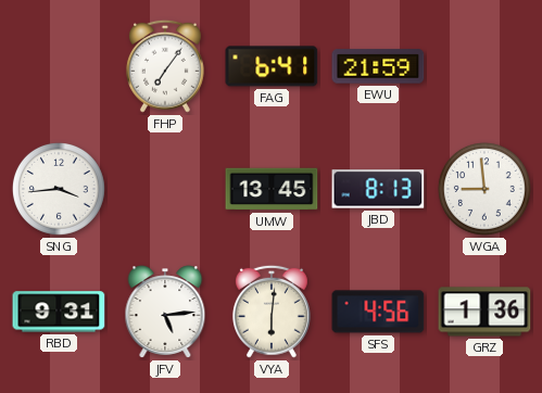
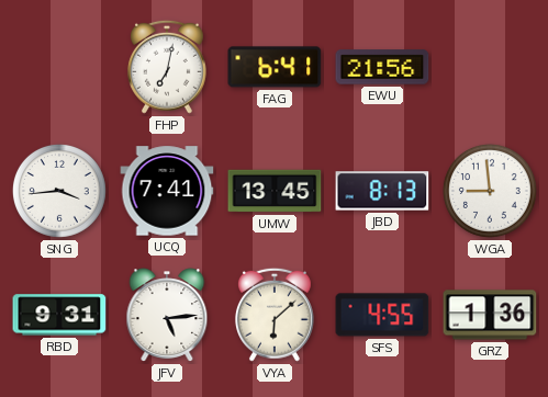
FHP: 7:06 -> 7:02
EWU: 21:59 -> 21:56
UCQ: none -> 7:41
VYA: 6:01 -> 6:08
SFS: 4:56 -> 4:55
